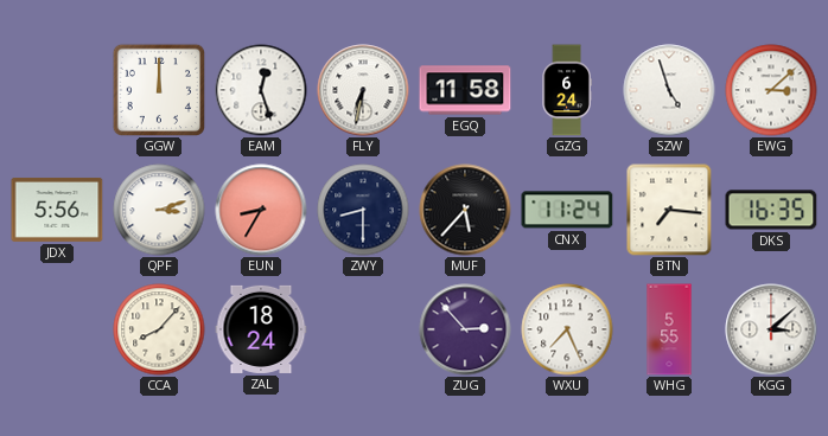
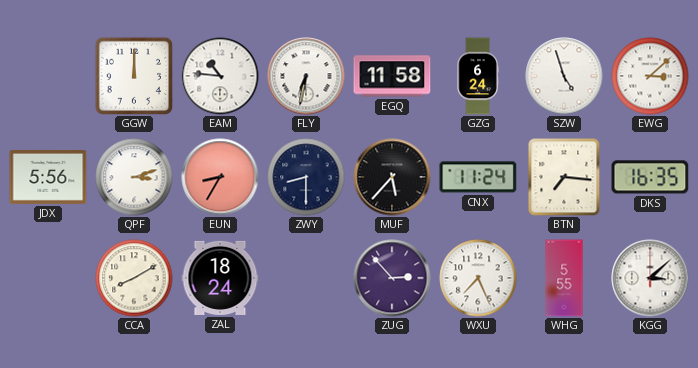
EAM: 12:27 -> 10:46
CCA: 8:07 -> 8:10
